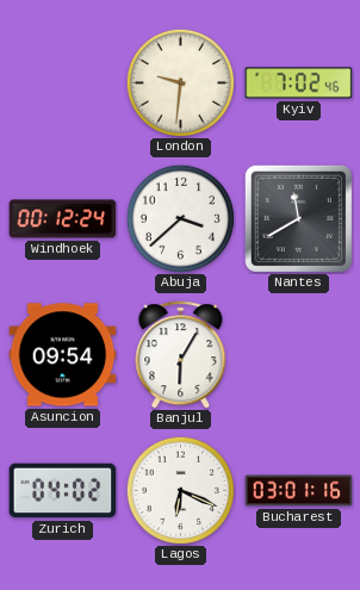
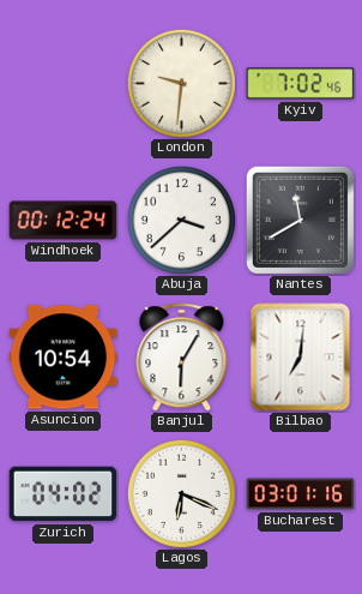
Asuncion: 09:54 -> 10:54
Bilbao: none -> 7:01
